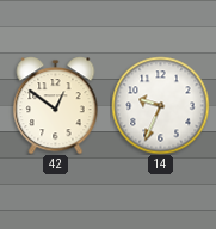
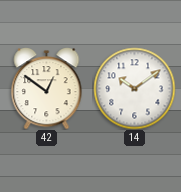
14: 9:34 -> 10:09
